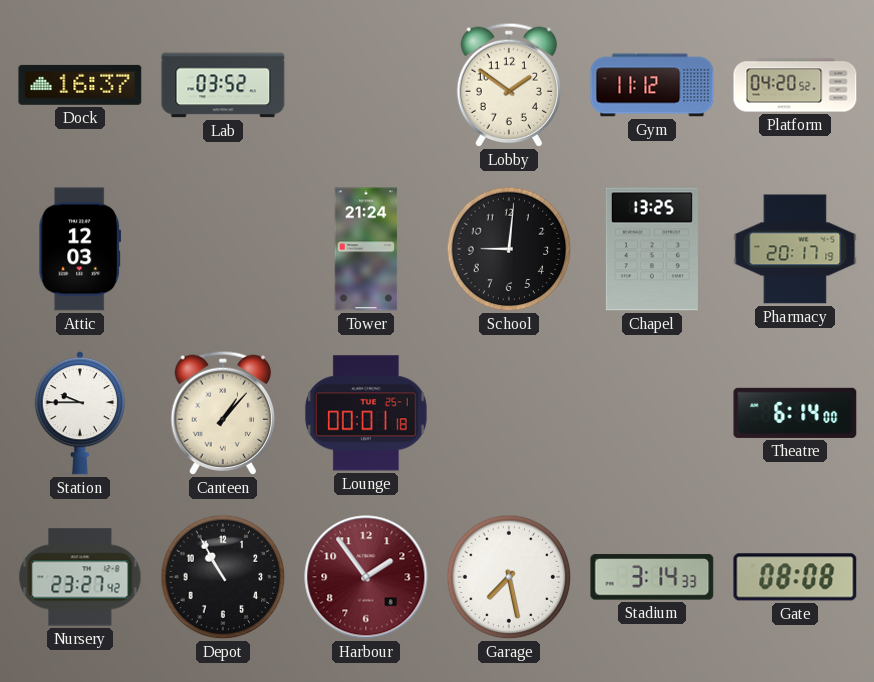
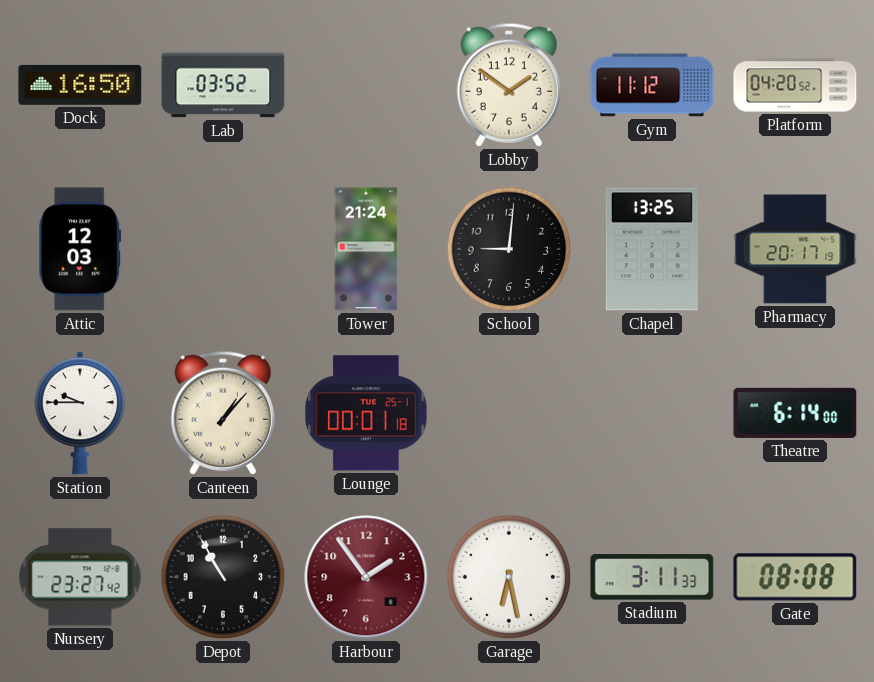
Dock: 16:37 -> 16:50
Garage: 7:28 -> 6:28
Stadium: 3:14 -> 3:11
